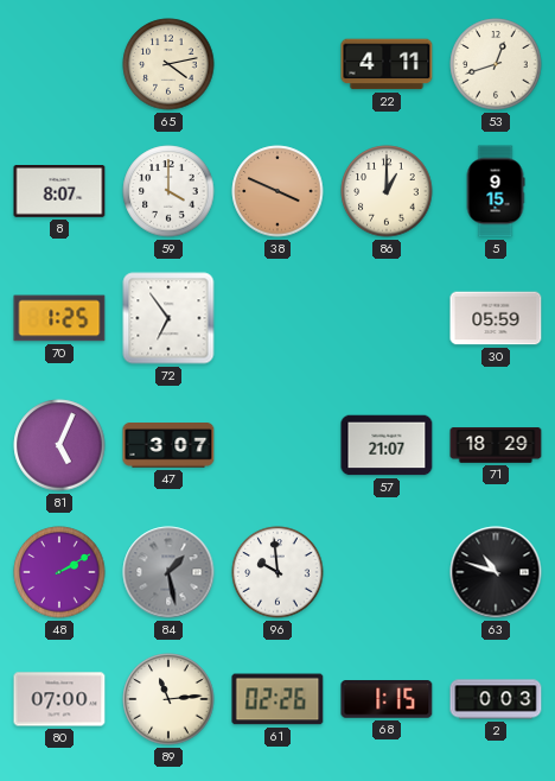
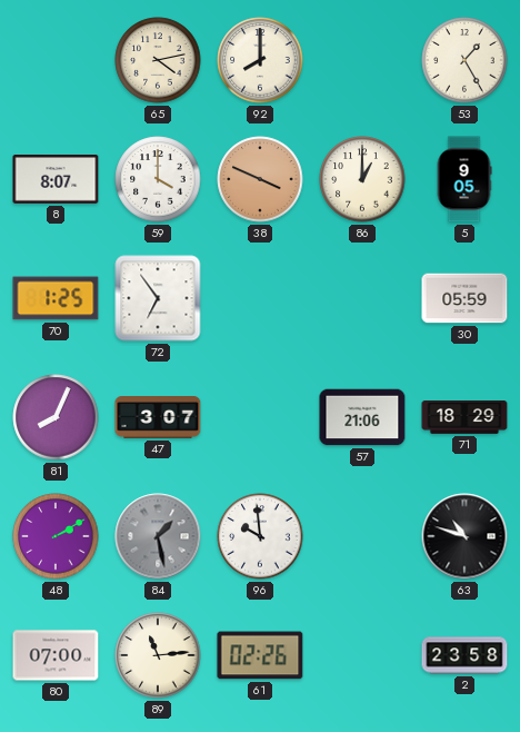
92: none -> 8:00
22: 4:11 -> none
53: 12:42 -> 1:25
5: 9:15 -> 9:05
81: 5:04 -> 8:04
57: 21:07 -> 21:06
68: 1:15 -> none
2: 0:03 -> 23:58
